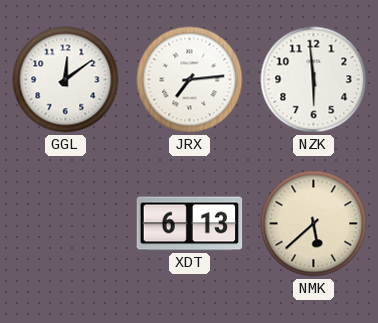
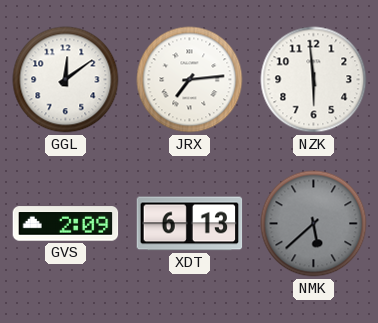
GVS: none -> 2:09
NMK dial: cream -> grey
